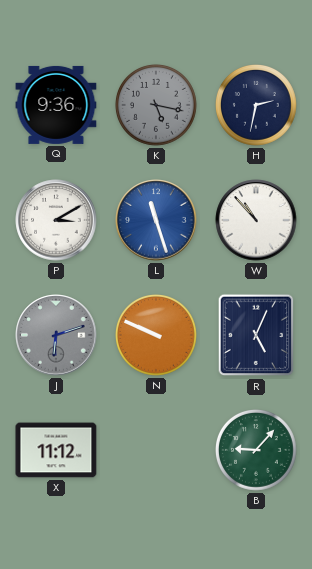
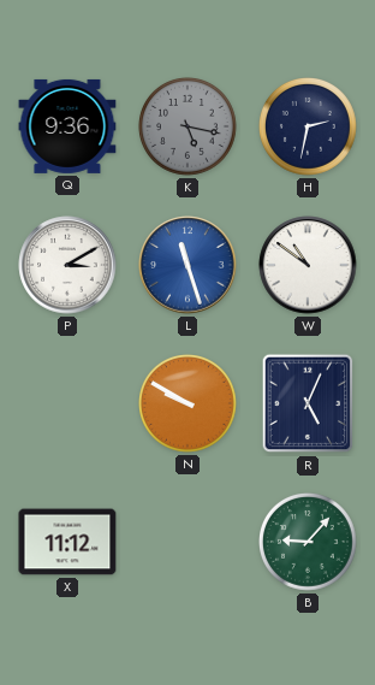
W: 10:53 -> 10:51
J: 6:12 -> none
N: 9:49 -> 9:50
